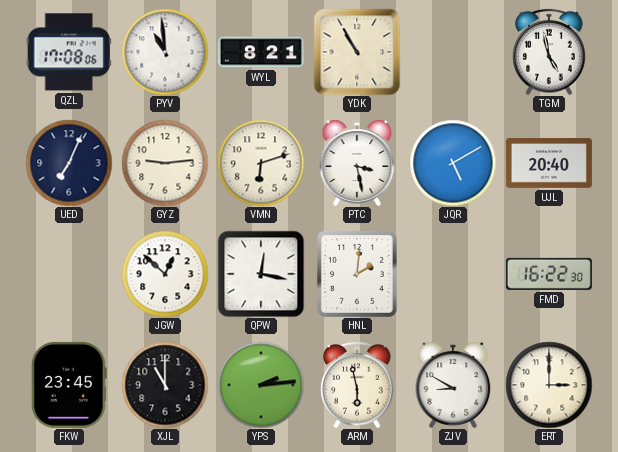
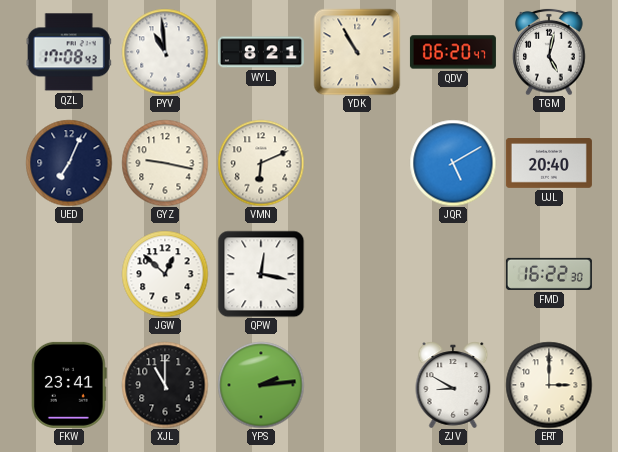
QZL: 17:08:06 -> 17:08:43
QDV: none -> 06:20
TGM: 4:58 -> 5:02
GYZ: 9:14 -> 9:17
VMN: 6:12 -> 6:11
PTC: 3:28 -> none
HNL: 2:01 -> none
FKW: 23:45 -> 23:41
ARM: 5:58 -> none
